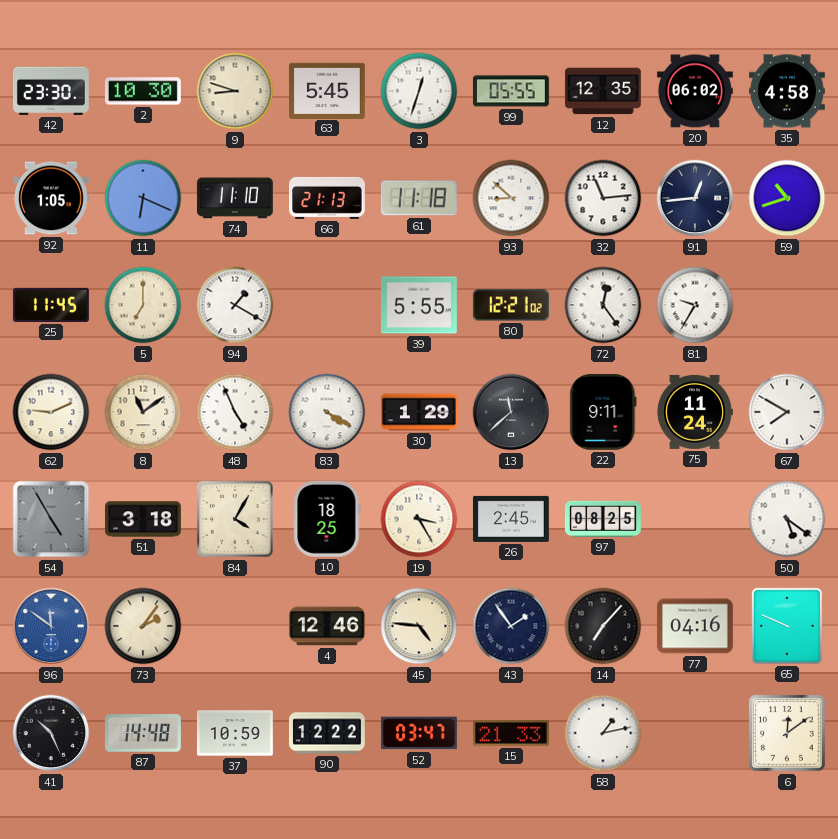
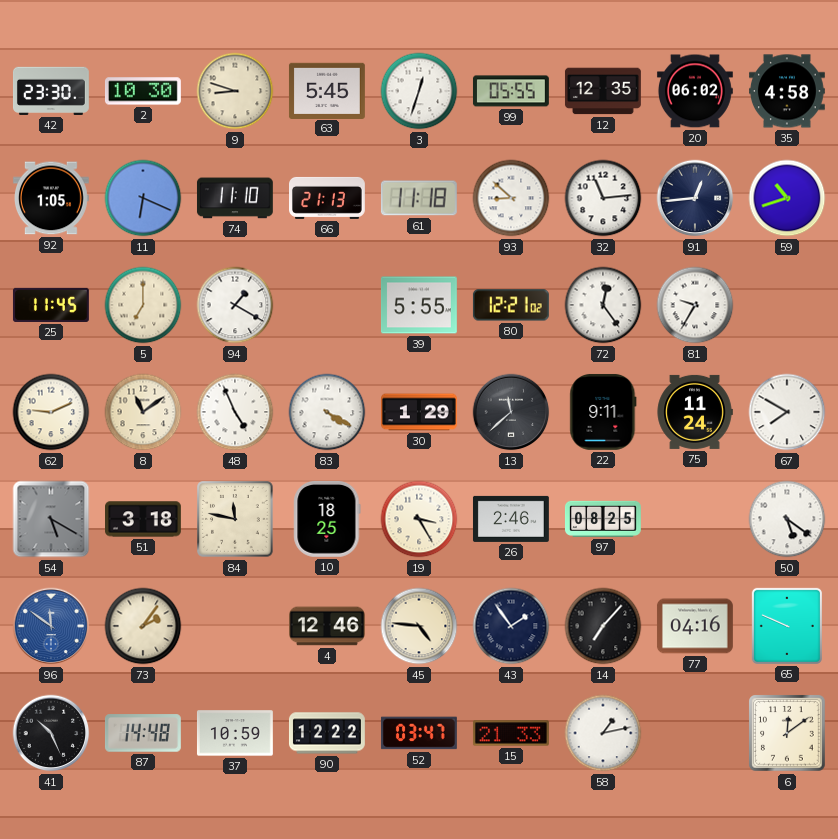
54: 4:55 -> 5:20
84: 4:05 -> 11:47
26: 2:45 -> 2:46
